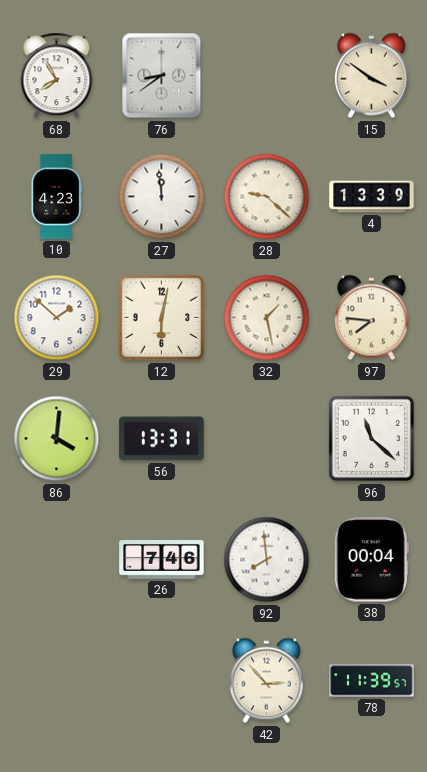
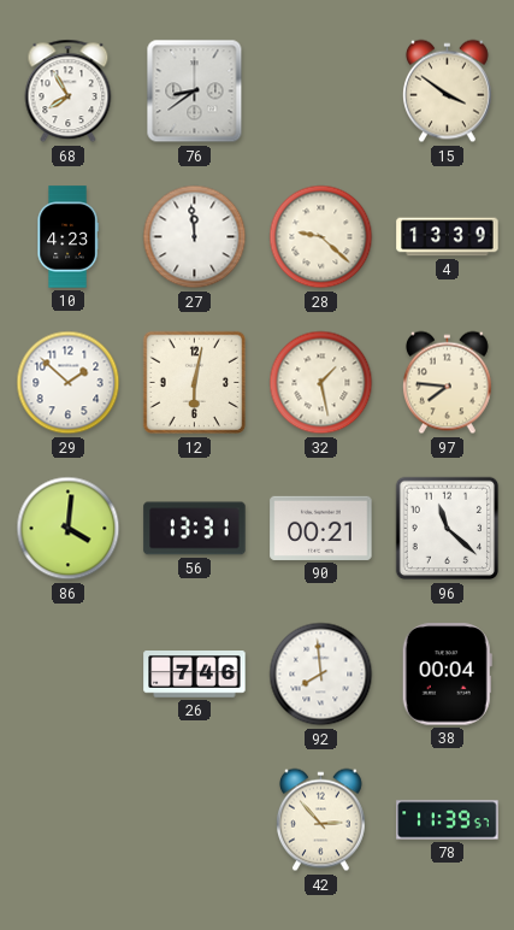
90: none -> 00:21
